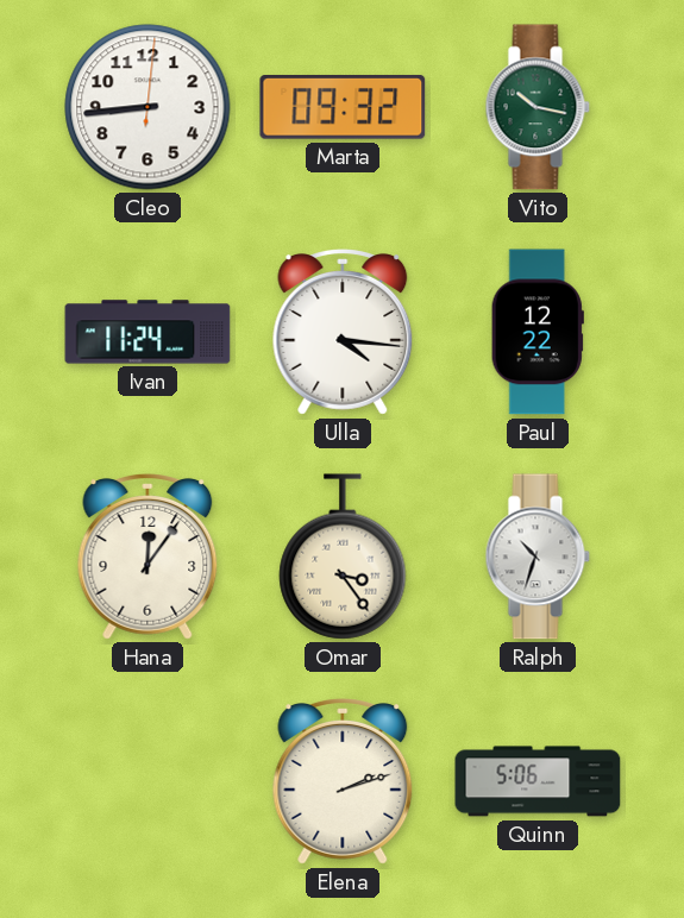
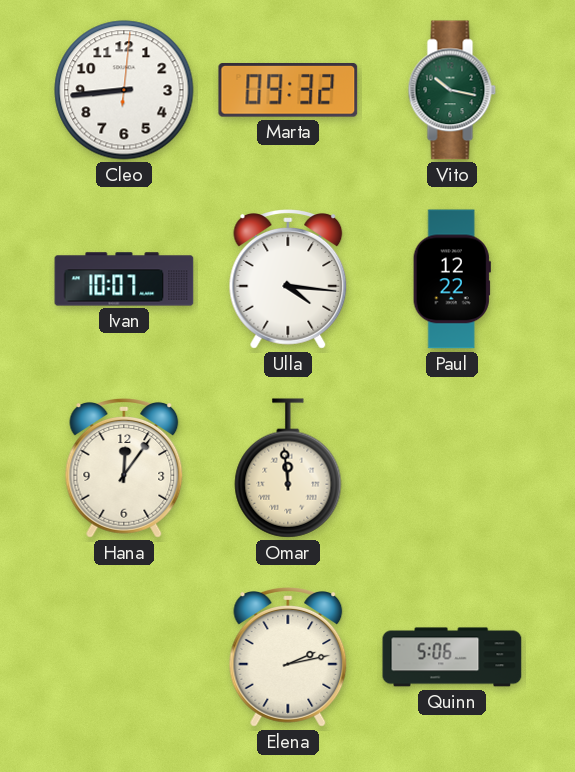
Ivan: 11:24 -> 10:07
Omar: 3:24 -> 11:59
Ralph: 10:33 -> none
Elena: 2:12 -> 2:13
